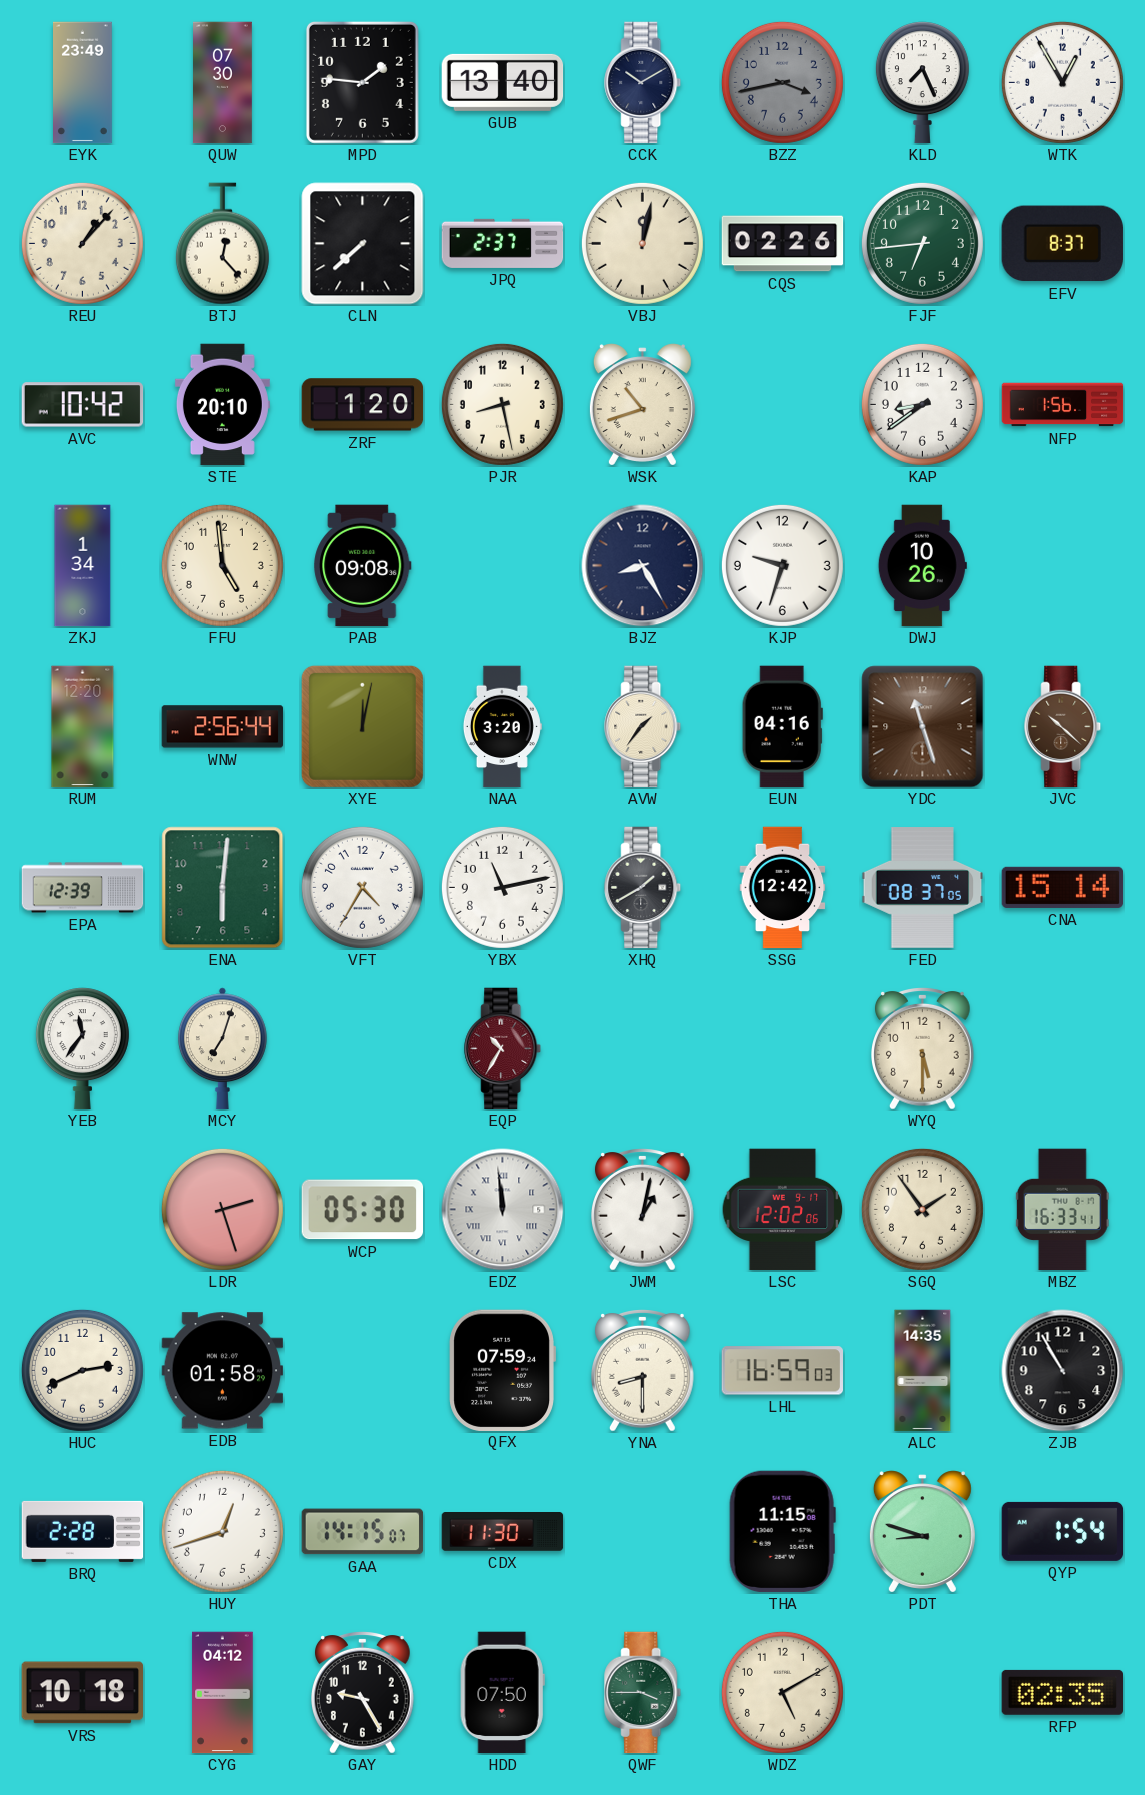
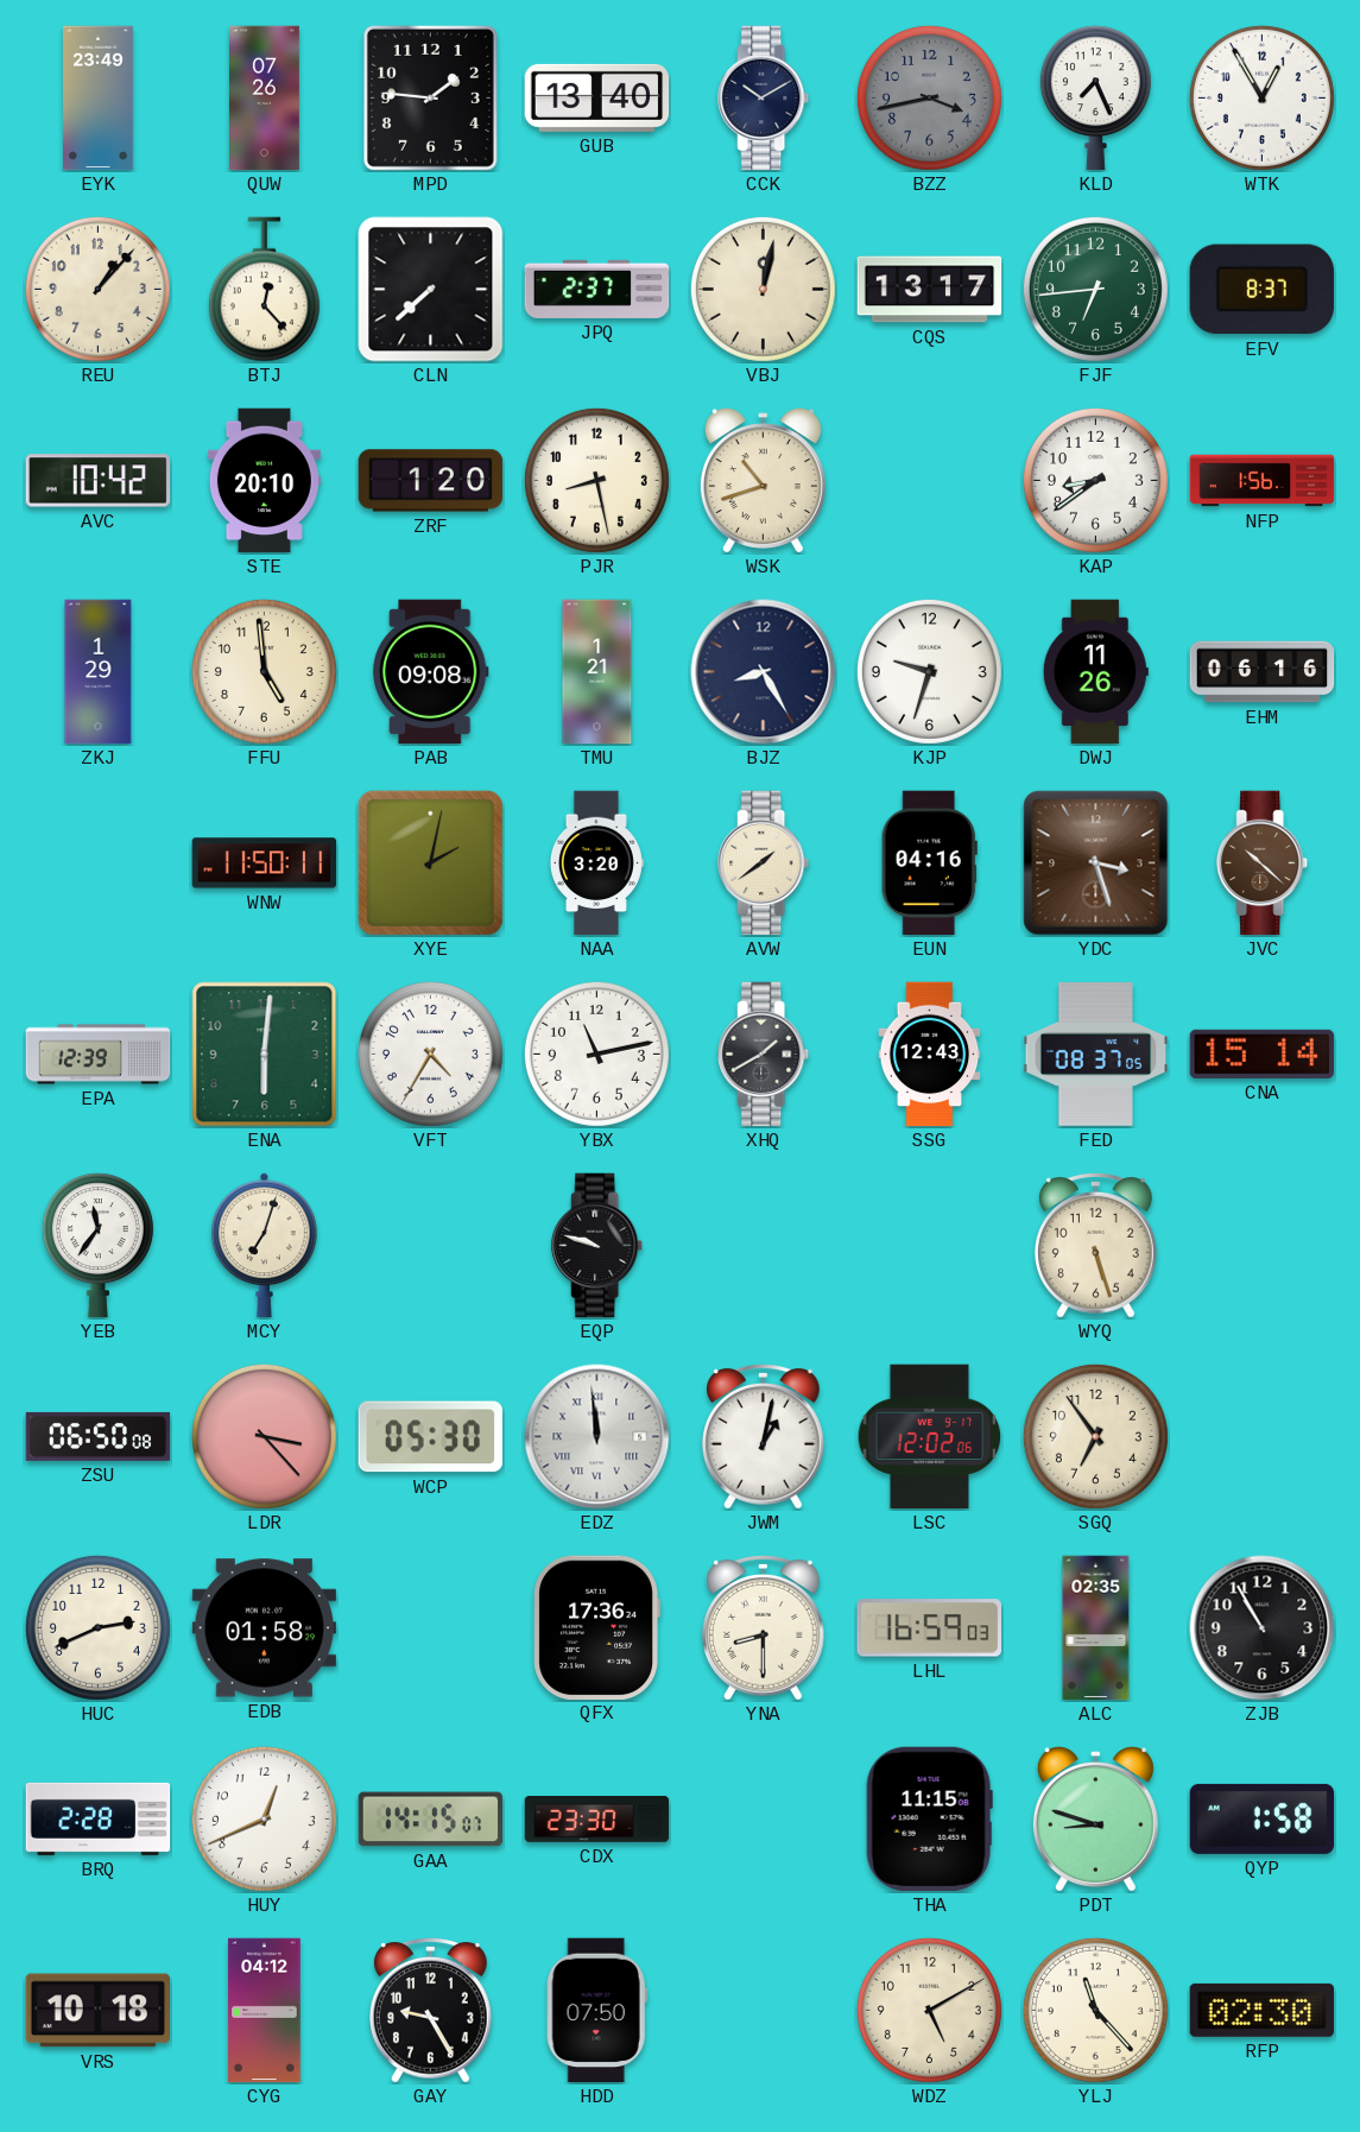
QUW: 07:30 -> 07:26
CQS: 02:26 -> 13:17
ZKJ: 1:34 -> 1:29
TMU: none -> 1:21
DWJ: 10:26 -> 11:26
EHM: none -> 06:16
RUM: 12:20 -> none
WNW: 2:56 -> 11:50
XYE: 12:02 -> 2:02
AVW: 1:36 -> 1:39
YDC: 11:27 -> 3:27
SSG: 12:42 -> 12:43
EQP: 10:35 -> 9:48
EQP dial: burgundy -> black
WYQ: 5:30 -> 5:27
ZSU: none -> 06:50
LDR: 2:27 -> 3:23
SGQ: 1:54 -> 6:54
MBZ: 16:33 -> none
QFX: 07:59 -> 17:36
ALC: 14:35 -> 02:35
HUY: 12:42 -> 12:41
CDX: 11:30 -> 23:30
QYP: 1:54 -> 1:58
QWF: 3:45 -> none
YLJ: none -> 11:23
RFP: 02:35 -> 02:30
